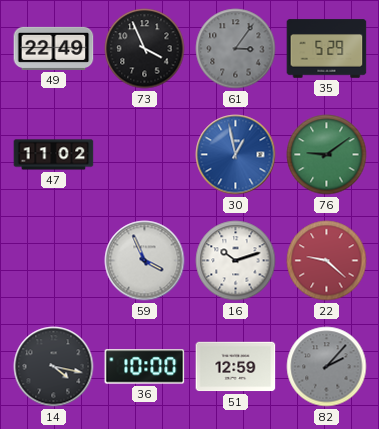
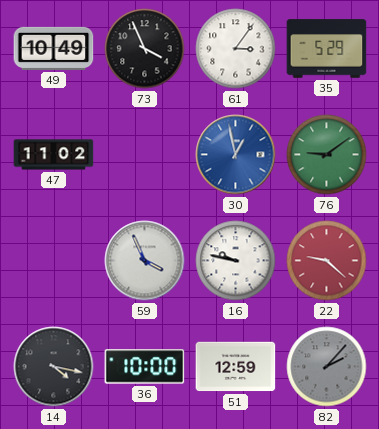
49: 22:49 -> 10:49
61 dial: grey -> white
16: 10:12 -> 9:47
